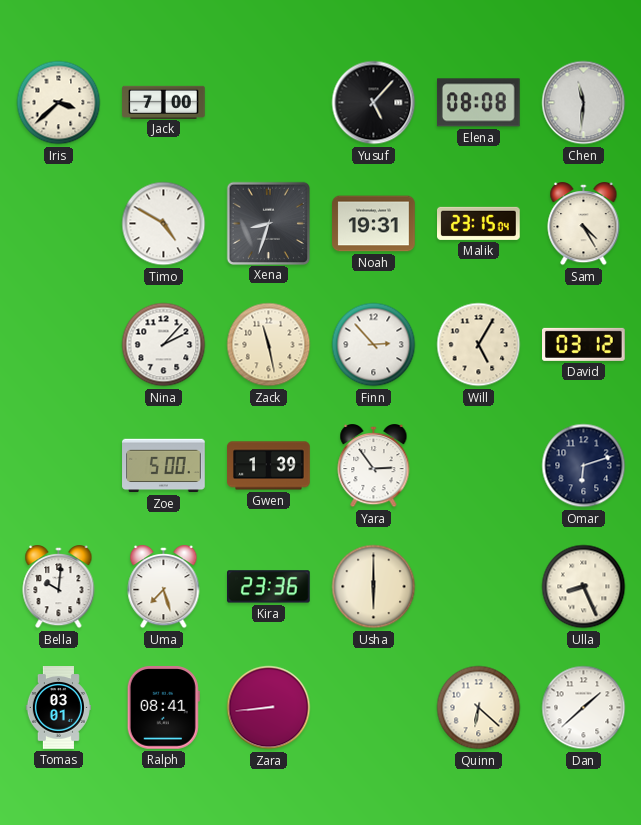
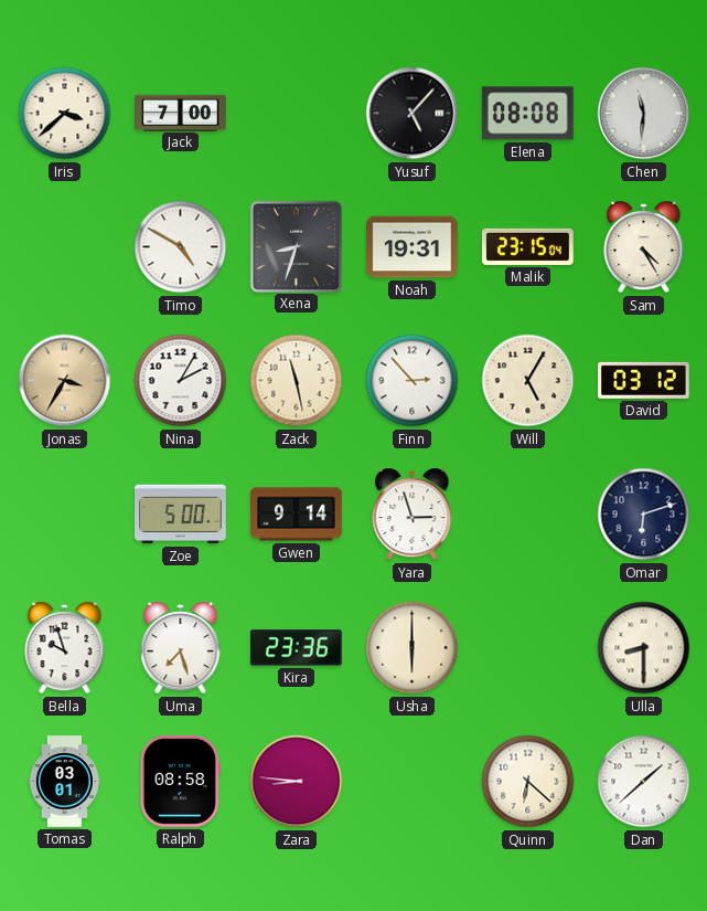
Jonas: none -> 3:35
Nina: 2:07 -> 2:05
Gwen: 1:39 -> 9:14
Yara: 2:54 -> 2:57
Bella: 10:01 -> 9:57
Ulla: 8:26 -> 8:30
Ralph: 08:41 -> 08:58
Zara: 8:44 -> 8:46
